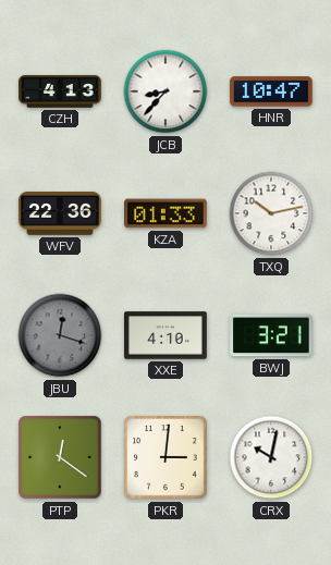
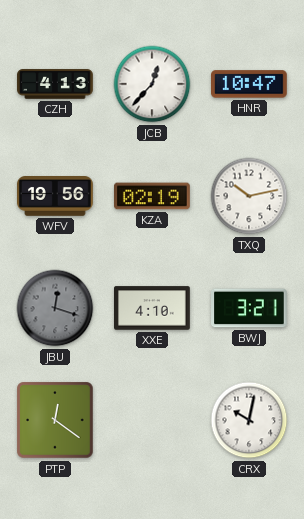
JCB: 8:37 -> 12:37
WFV: 22:36 -> 19:56
KZA: 01:33 -> 02:19
PKR: 3:01 -> none
